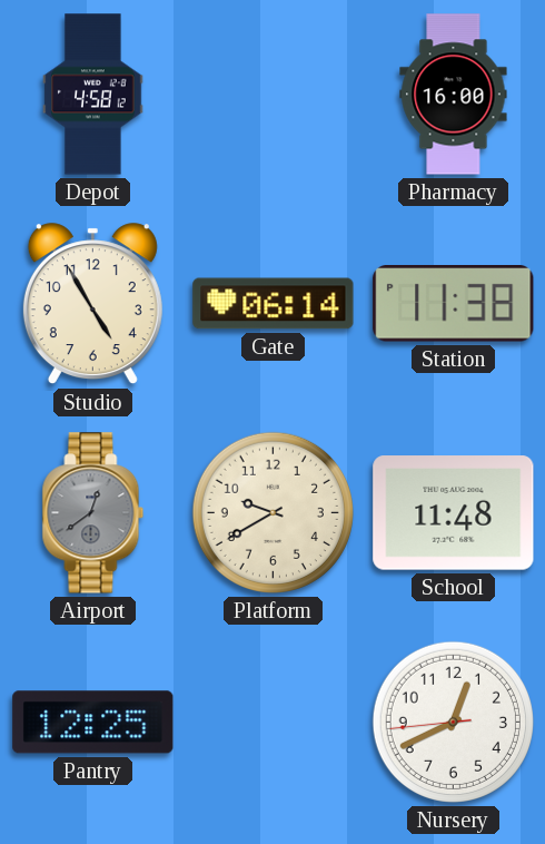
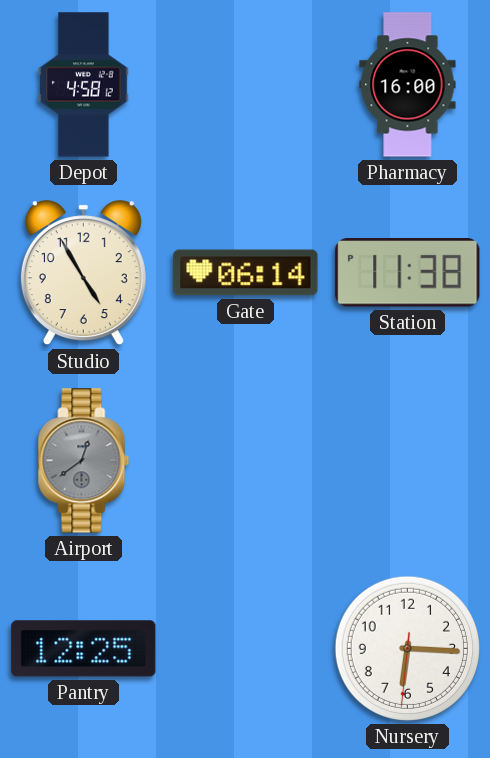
Platform: 9:40 -> none
School: 11:48 -> none
Nursery: 12:40 -> 6:15
